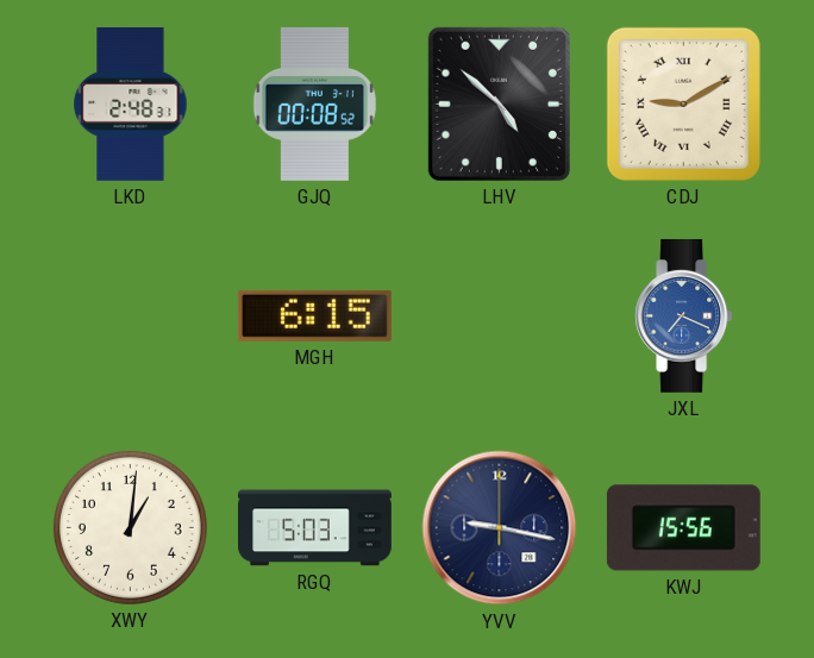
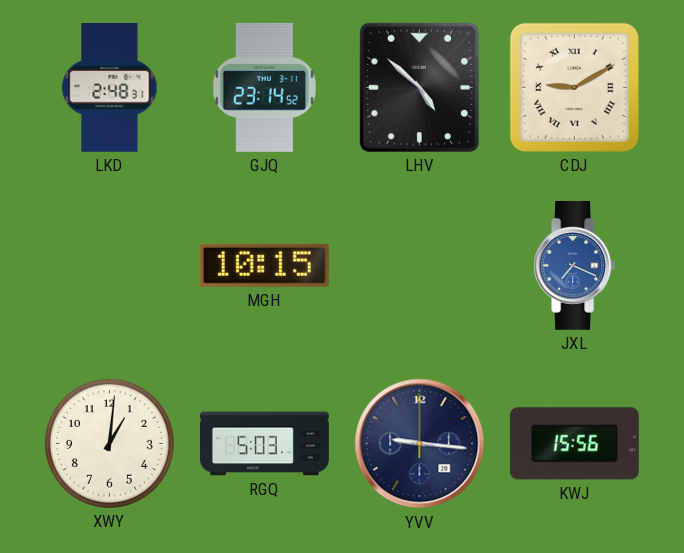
GJQ: 00:08 -> 23:14
MGH: 6:15 -> 10:15
YVV: 9:17 -> 9:16
